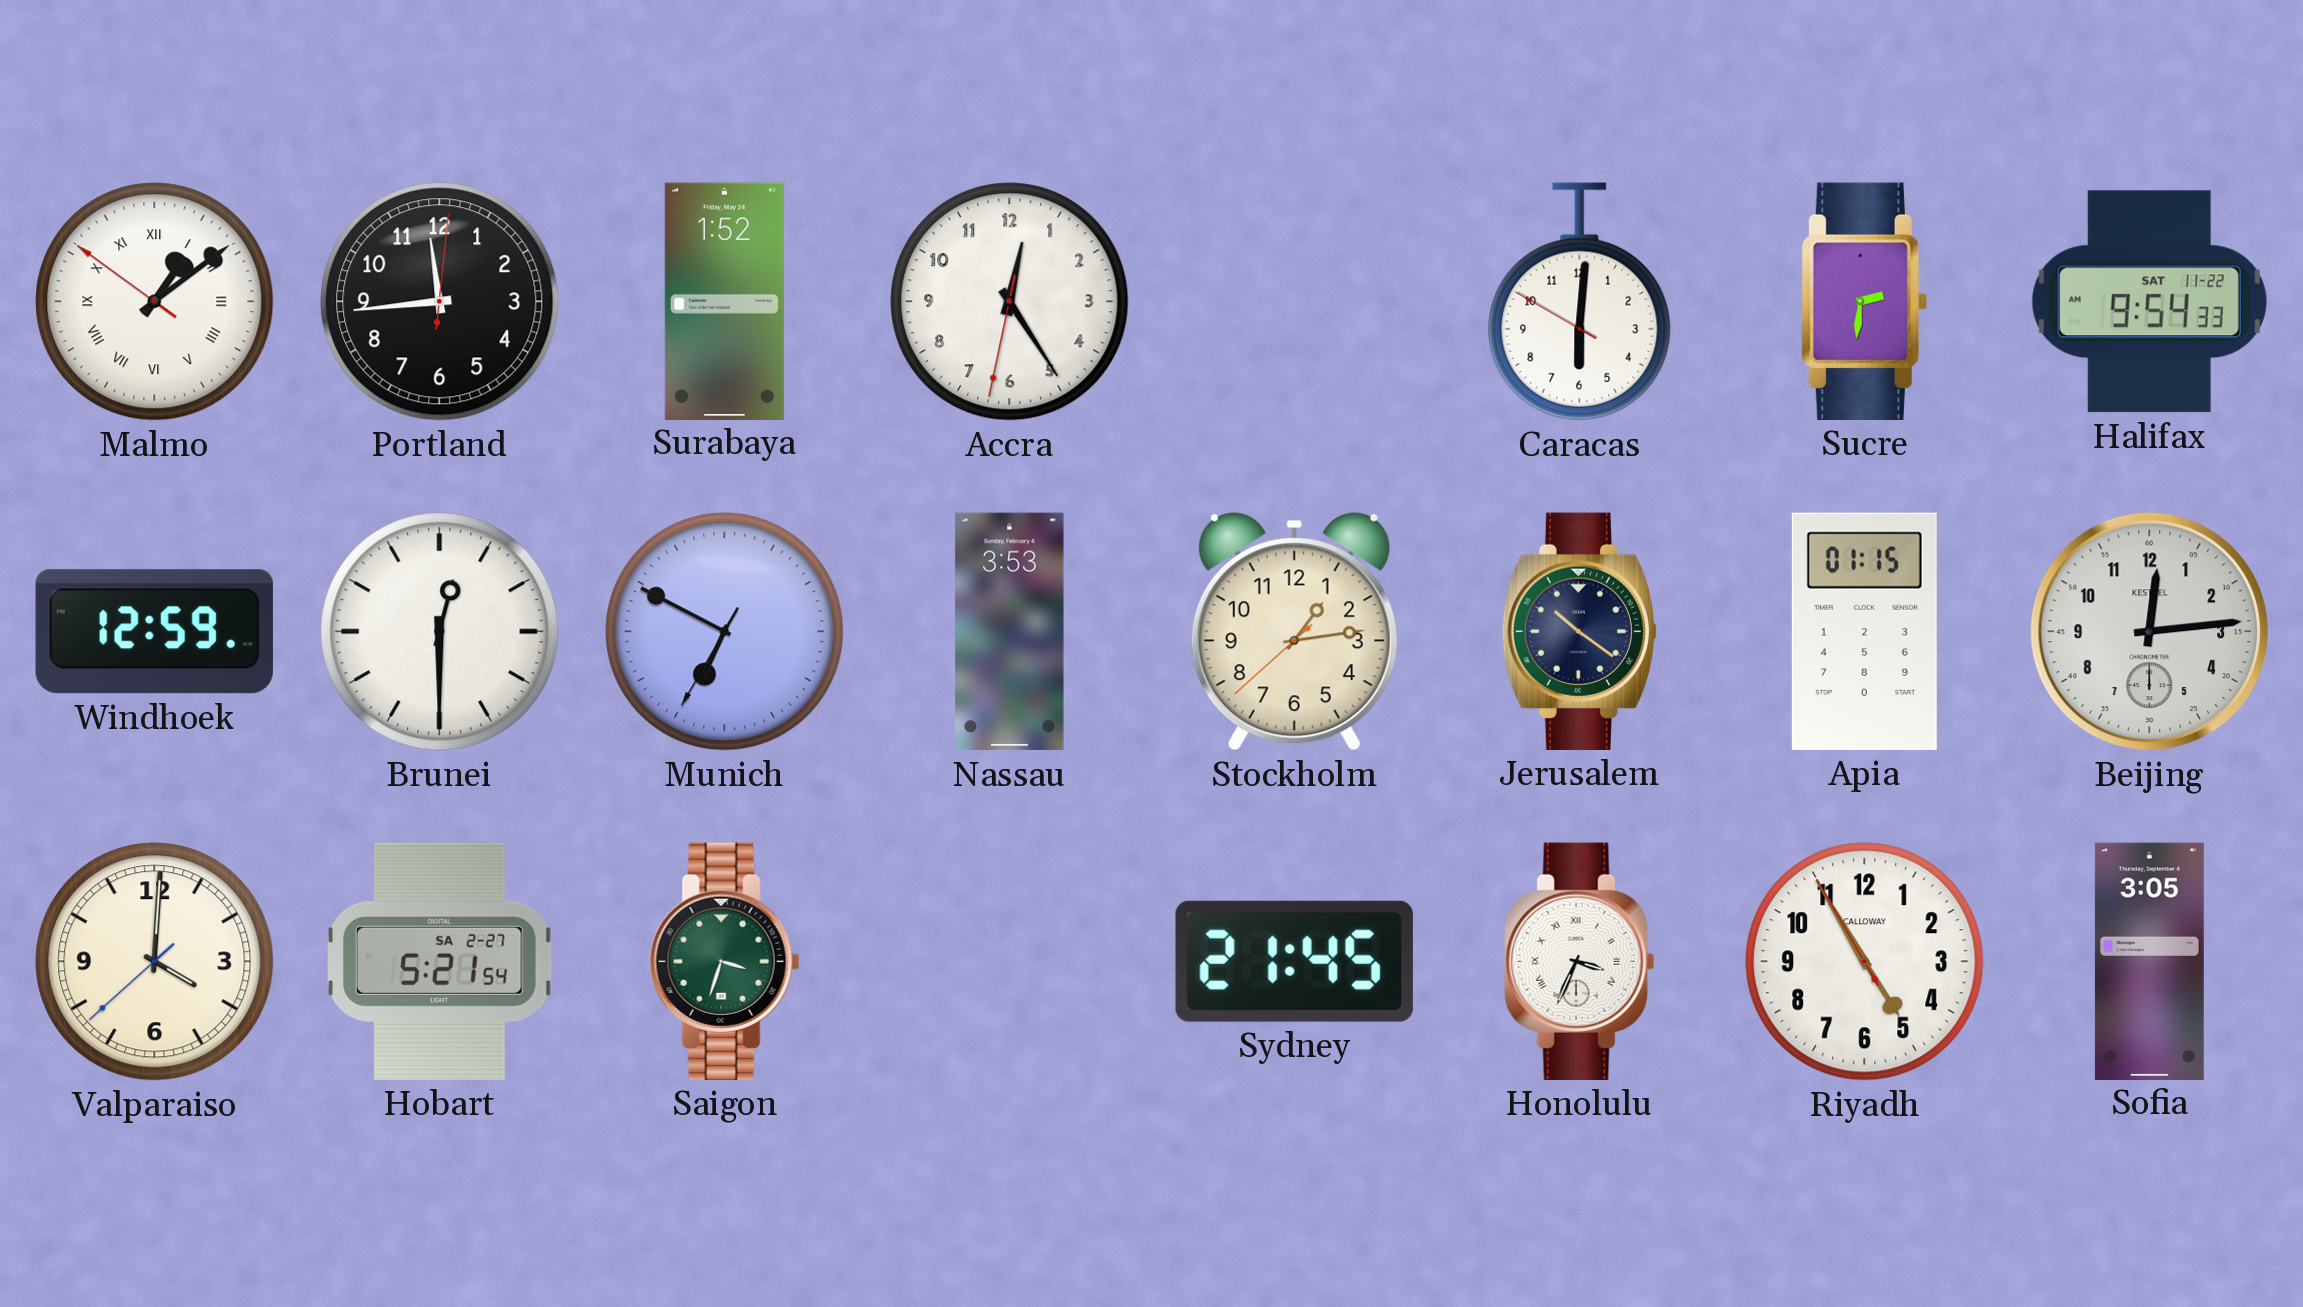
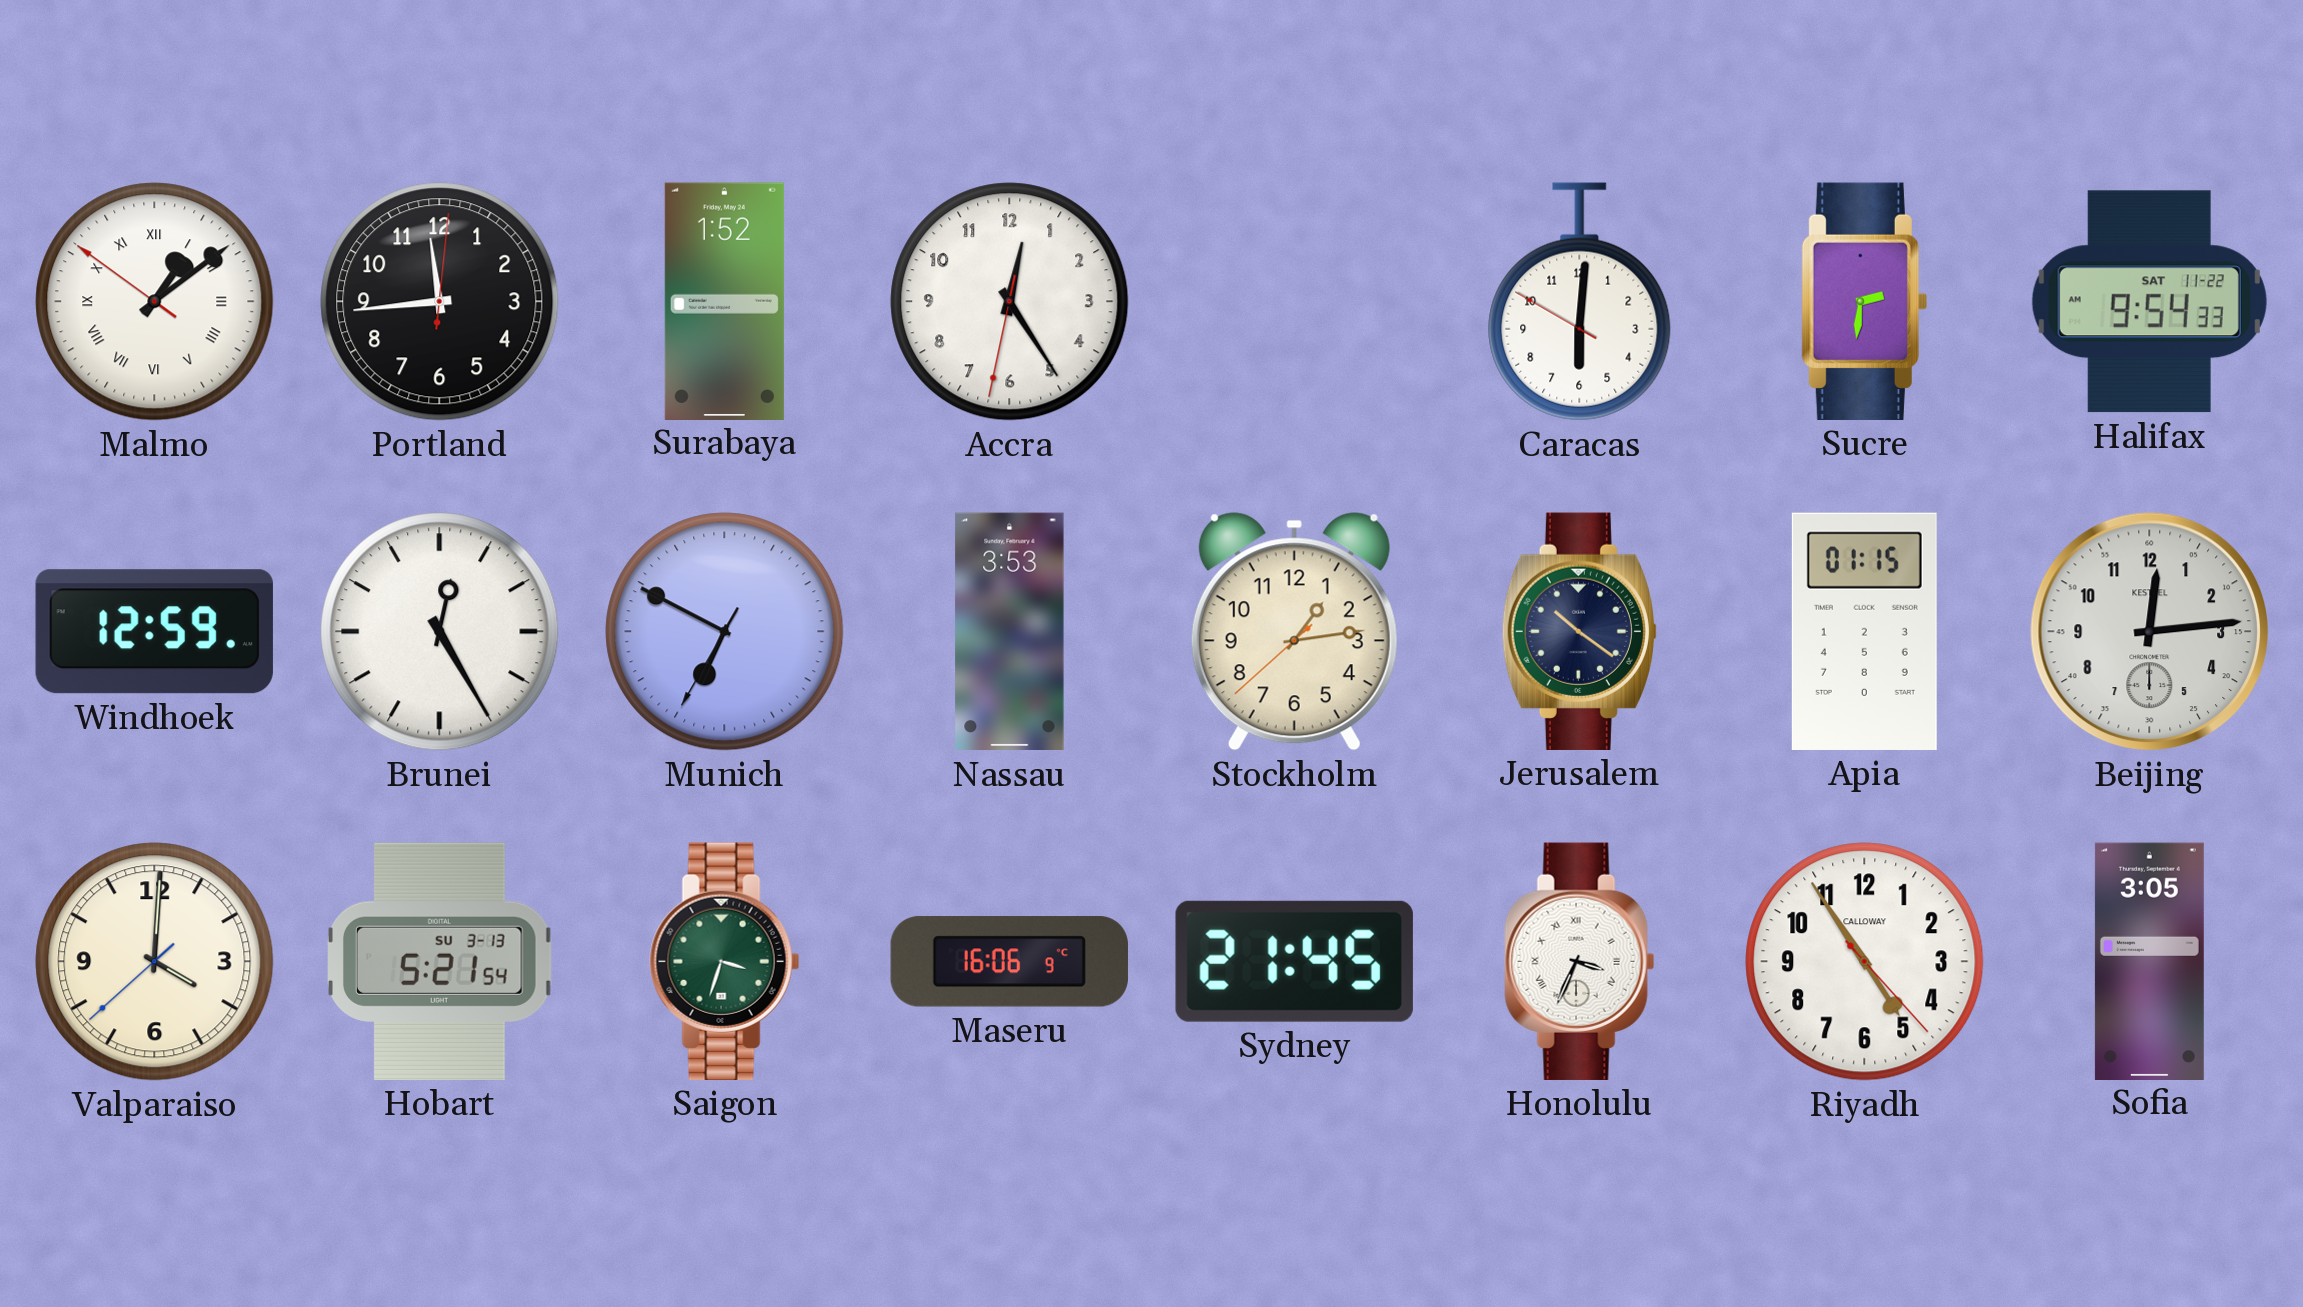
Brunei: 12:30 -> 12:25
Hobart date: SA 2-27 -> SU 3-13
Maseru: none -> 16:06
Riyadh: 4:54:55 -> 4:54:23
